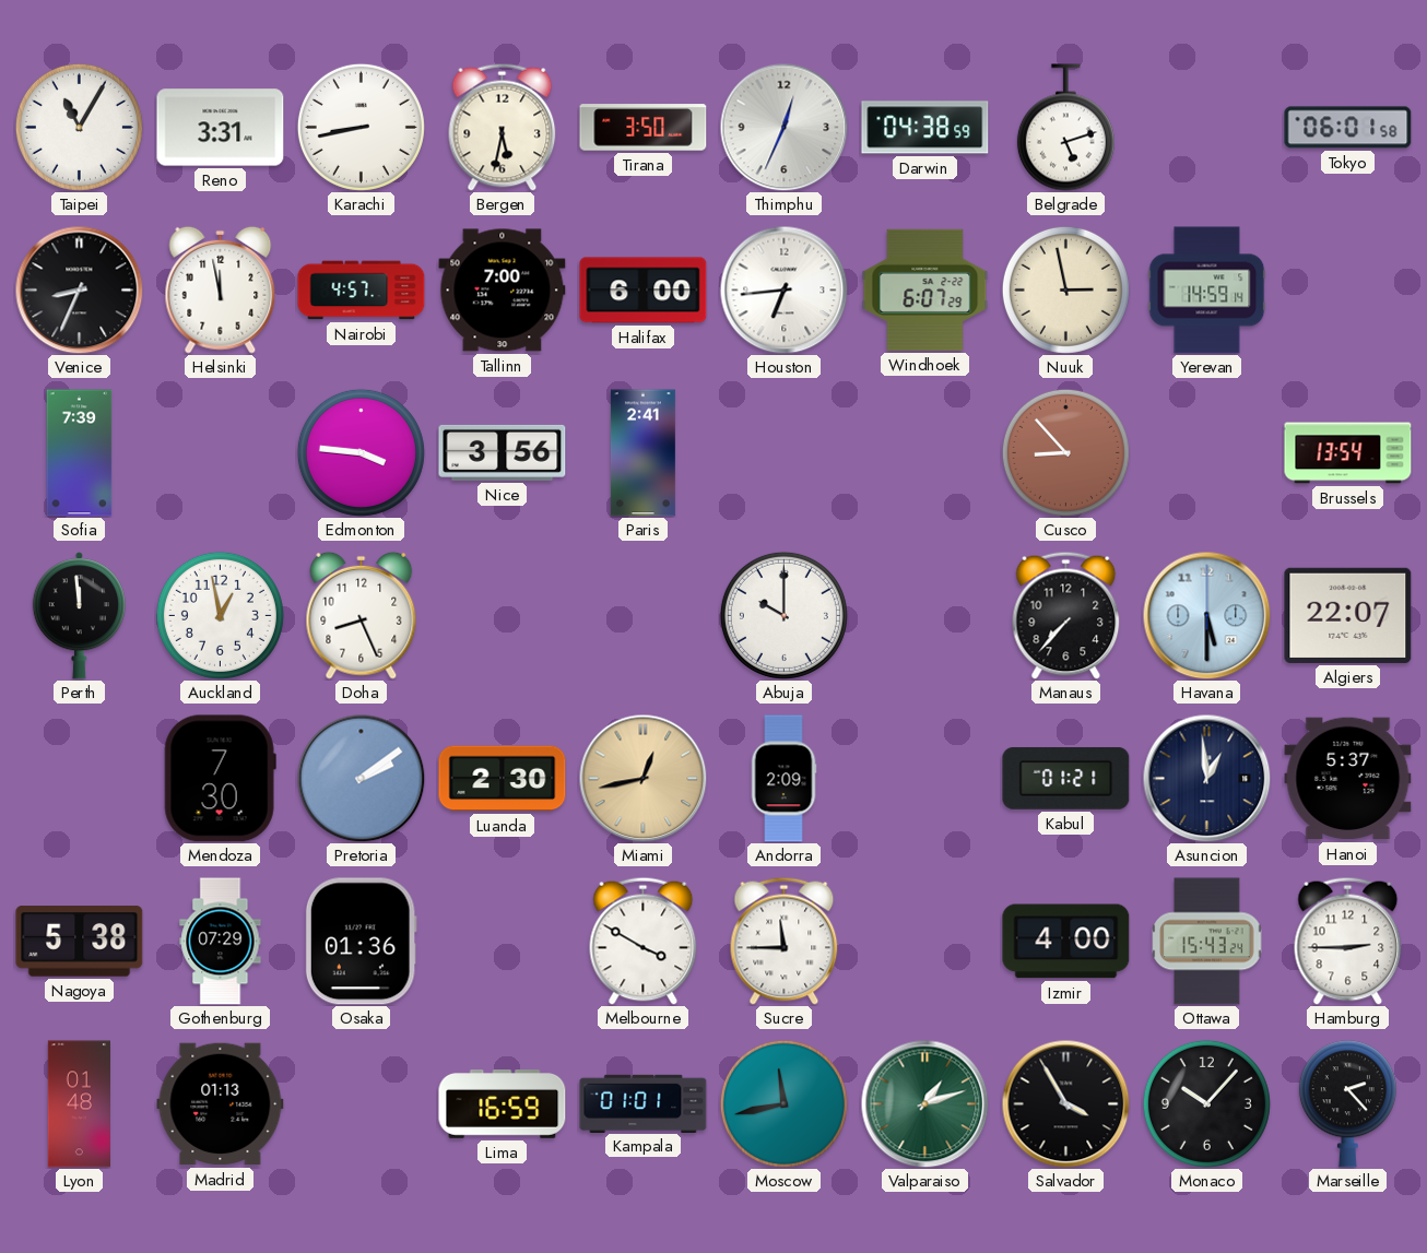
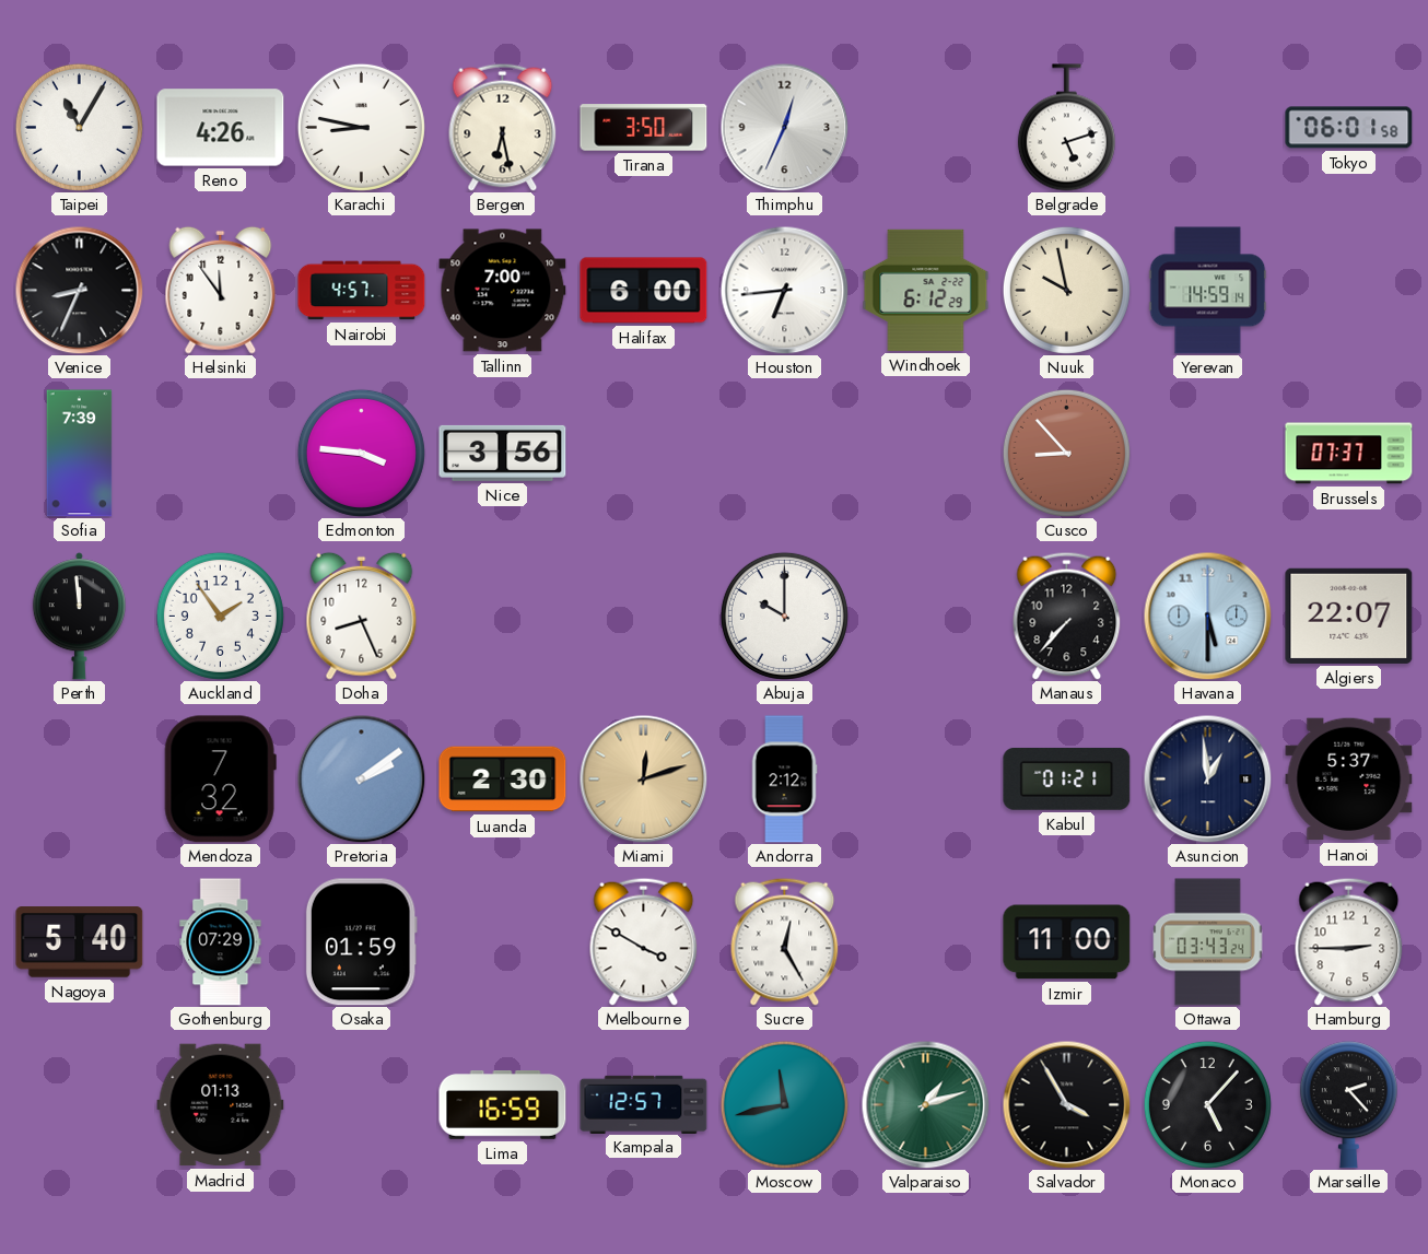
Reno: 3:31 -> 4:26
Karachi: 8:43 -> 8:47
Bergen: 5:32 -> 6:28
Darwin: 04:38 -> none
Helsinki: 11:58 -> 11:54
Windhoek: 6:07 -> 6:12
Nuuk: 2:58 -> 9:58
Paris: 2:41 -> none
Brussels: 13:54 -> 07:37
Auckland: 12:58 -> 1:54
Mendoza: 7:30 -> 7:32
Miami: 12:43 -> 12:12
Andorra: 2:09 -> 2:12
Nagoya: 5:38 -> 5:40
Osaka: 01:36 -> 01:59
Sucre: 11:45 -> 12:25
Izmir: 4:00 -> 11:00
Ottawa: 15:43 -> 03:43
Lyon: 01:48 -> none
Kampala: 01:01 -> 12:57
Monaco: 10:07 -> 5:07
